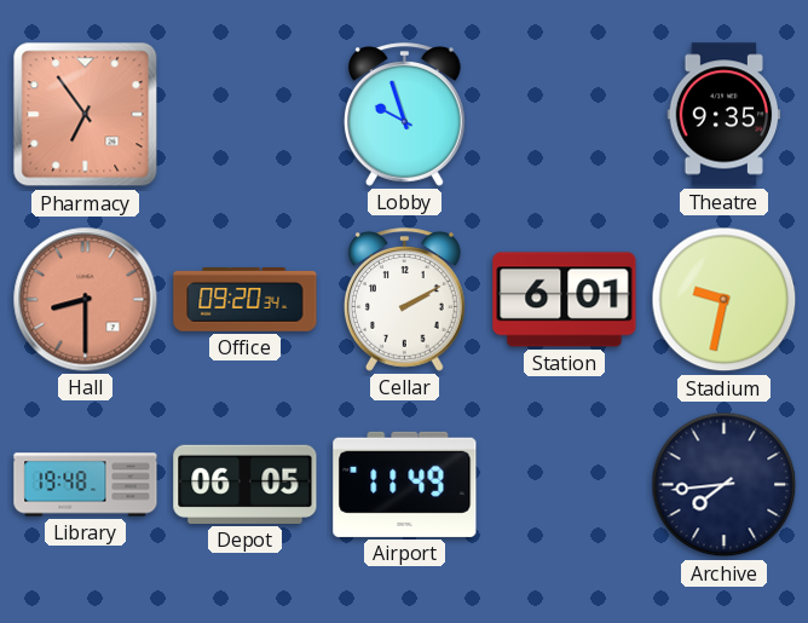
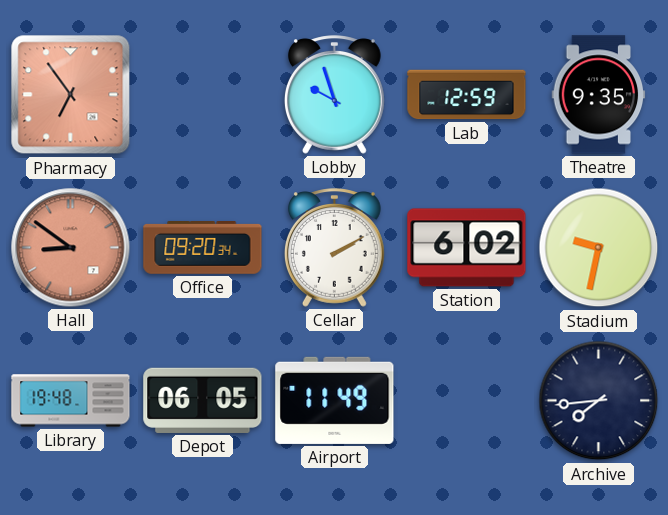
Lab: none -> 12:59
Hall: 8:30 -> 8:51
Station: 6:01 -> 6:02
